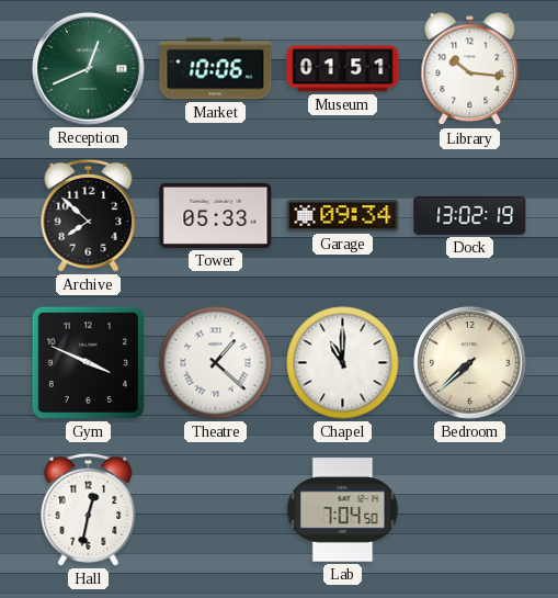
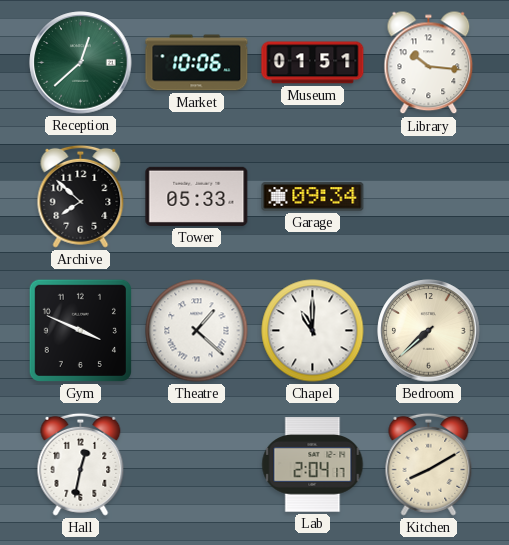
Reception: 12:41 -> 12:38
Dock: 13:02 -> none
Lab: 7:04 -> 2:04
Kitchen: none -> 8:10
